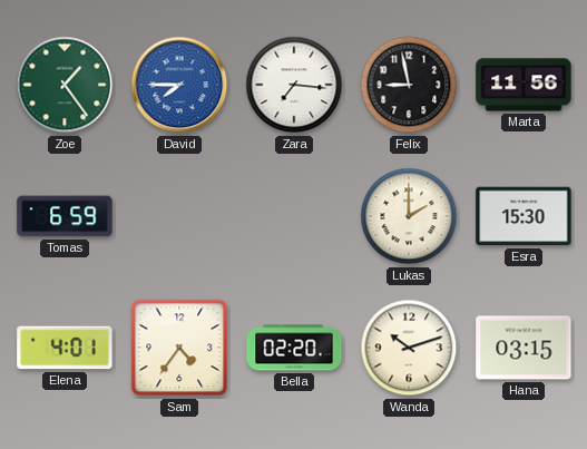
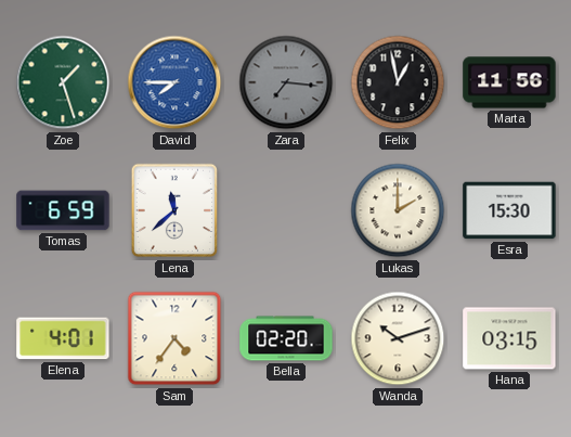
Zoe: 1:24 -> 1:27
Zara dial: white -> grey
Felix: 8:58 -> 12:58
Lena: none -> 11:38
